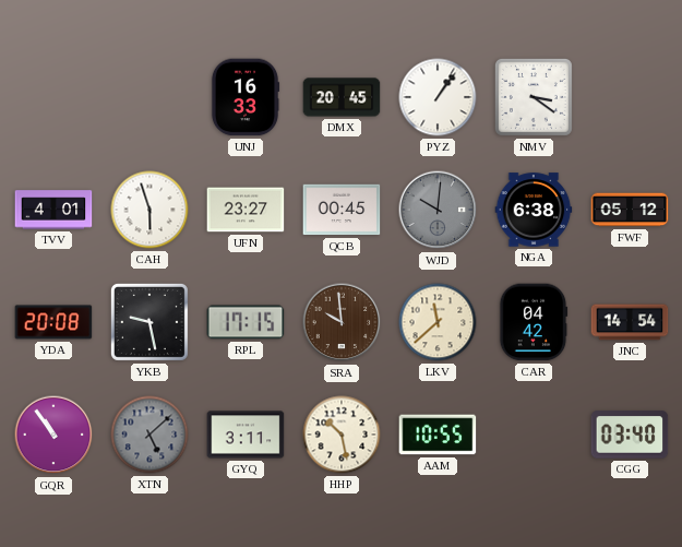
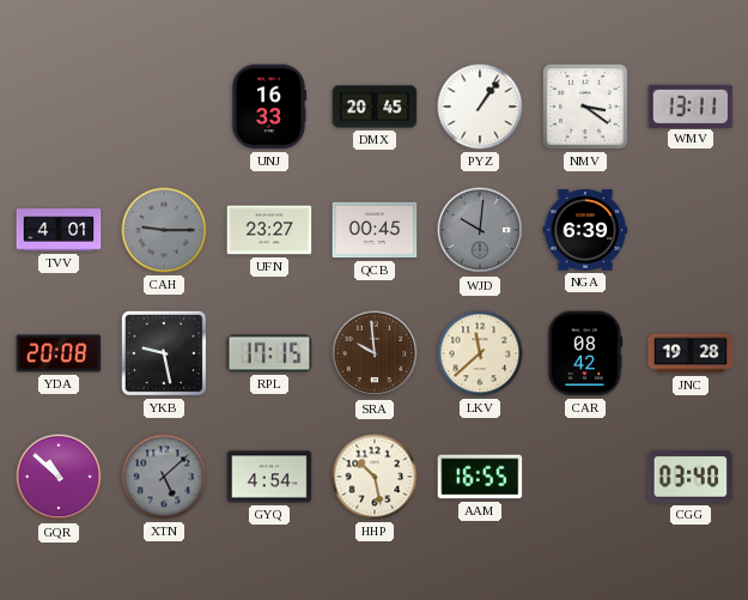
WMV: none -> 13:11
CAH: 5:57 -> 9:15
CAH dial: white -> grey
NGA: 6:38 -> 6:39
FWF: 05:12 -> none
CAR: 04:42 -> 08:42
JNC: 14:54 -> 19:28
GQR: 10:54 -> 10:52
GYQ: 3:11 -> 4:54
AAM: 10:55 -> 16:55
